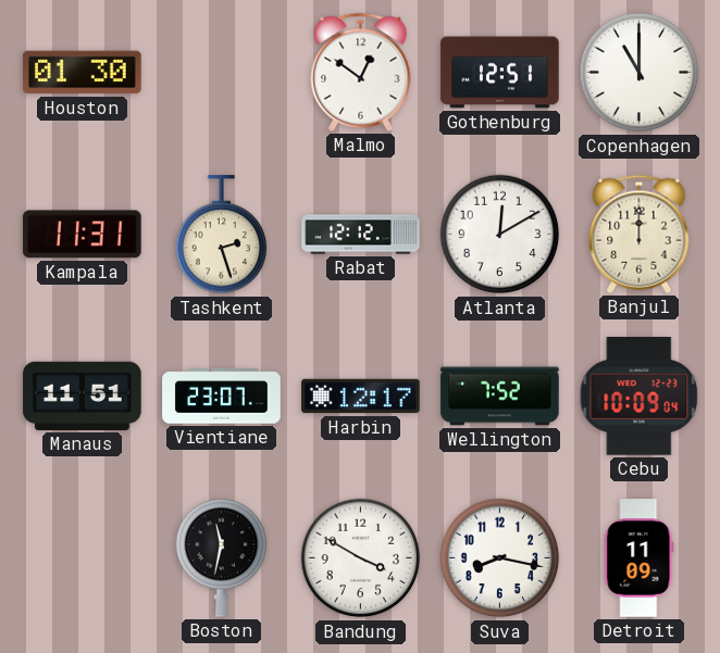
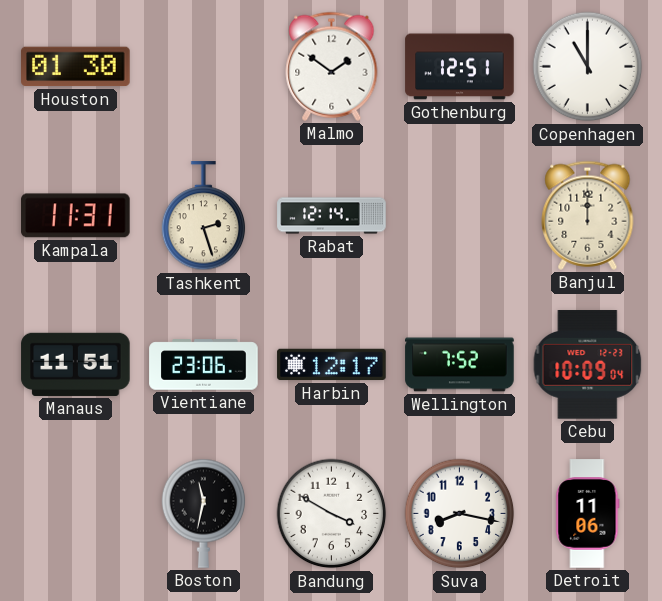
Malmo: 12:51 -> 1:51
Rabat: 12:12 -> 12:14
Atlanta: 12:10 -> none
Vientiane: 23:07 -> 23:06
Detroit: 11:09 -> 11:06
